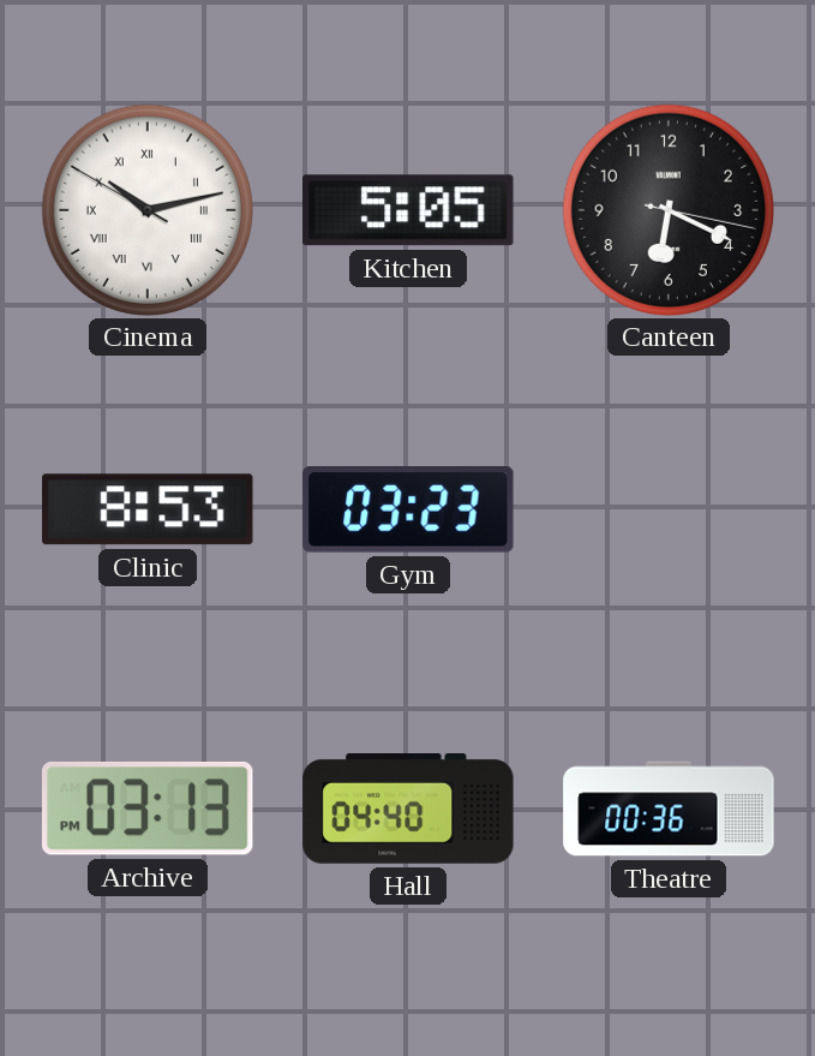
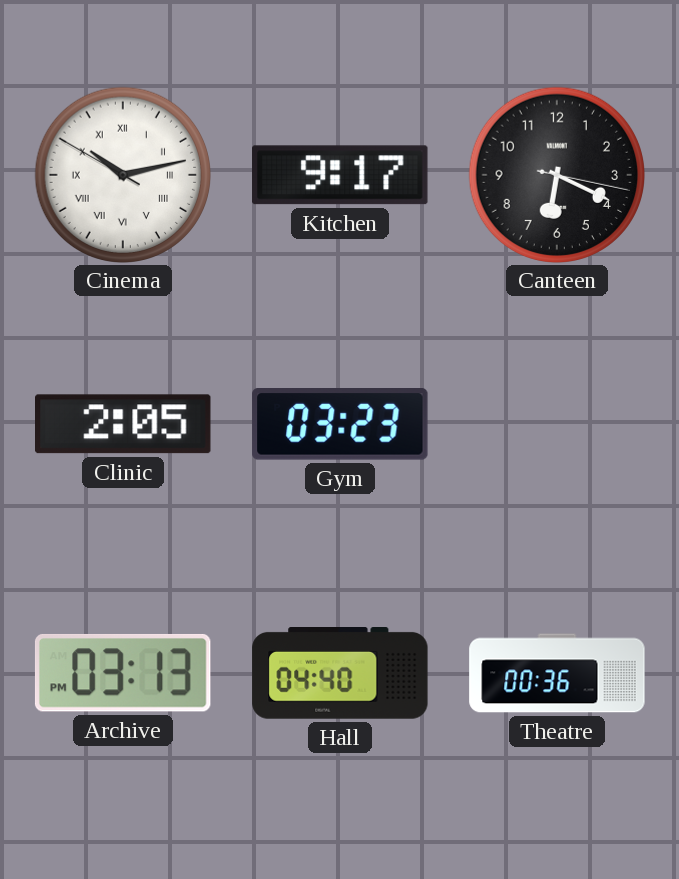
Kitchen: 5:05 -> 9:17
Clinic: 8:53 -> 2:05
